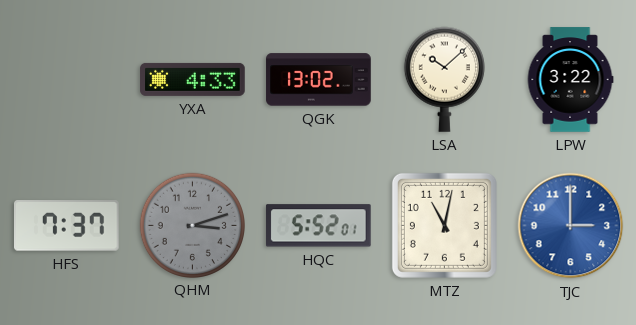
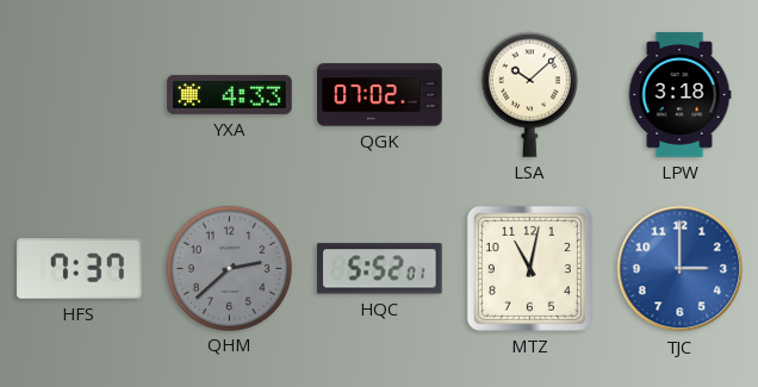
QGK: 13:02 -> 07:02
LPW: 3:22 -> 3:18
QHM: 3:12 -> 2:38
